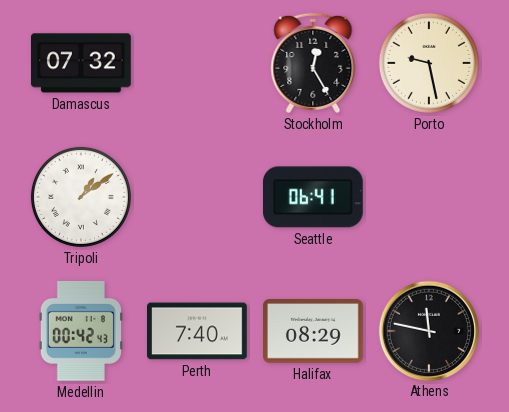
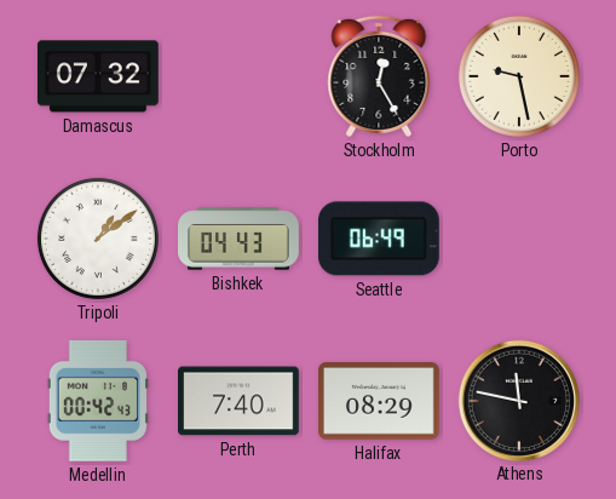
Bishkek: none -> 04:43
Seattle: 06:41 -> 06:49
